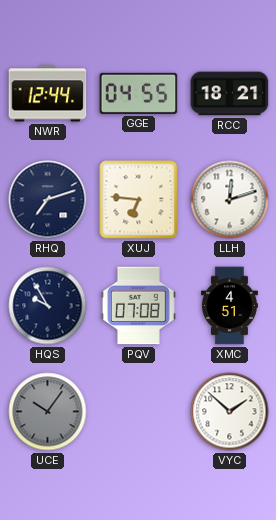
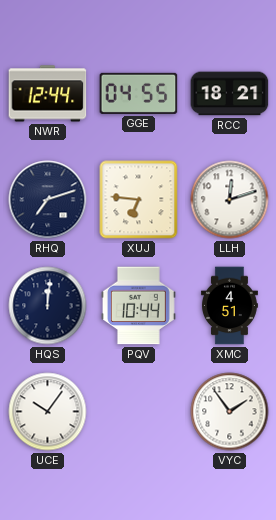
HQS: 9:55 -> 12:01
PQV: 07:08 -> 10:44
UCE dial: grey -> white
VYC: 1:52 -> 1:54
